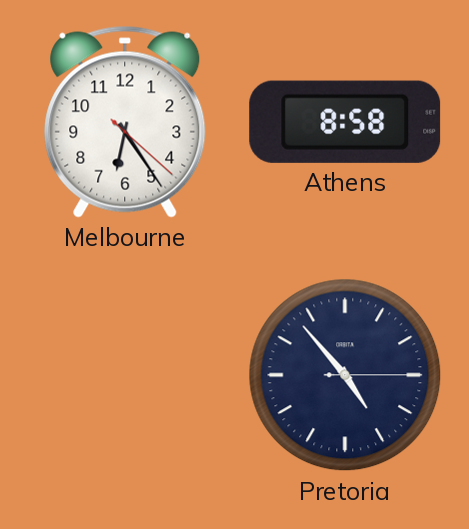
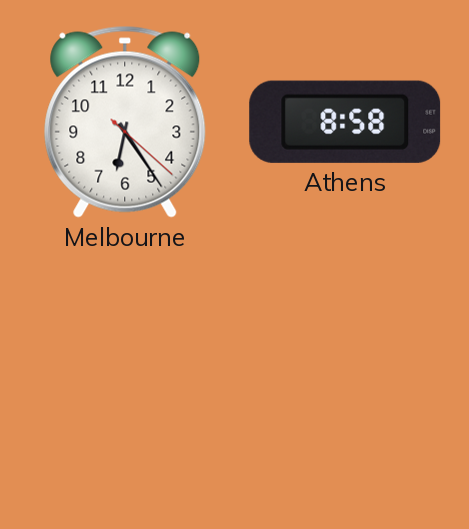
Pretoria: 4:53 -> none
